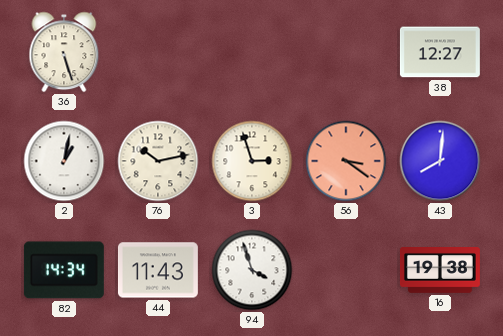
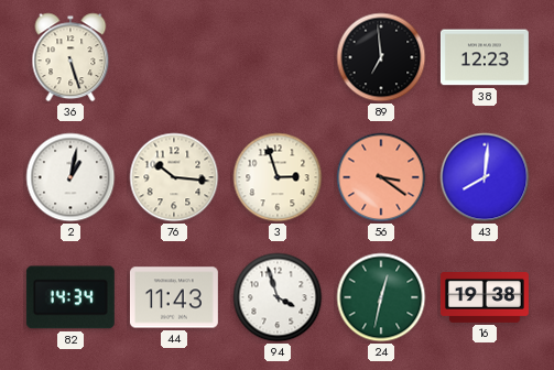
89: none -> 6:59
38: 12:27 -> 12:23
76: 10:13 -> 10:16
24: none -> 12:32
